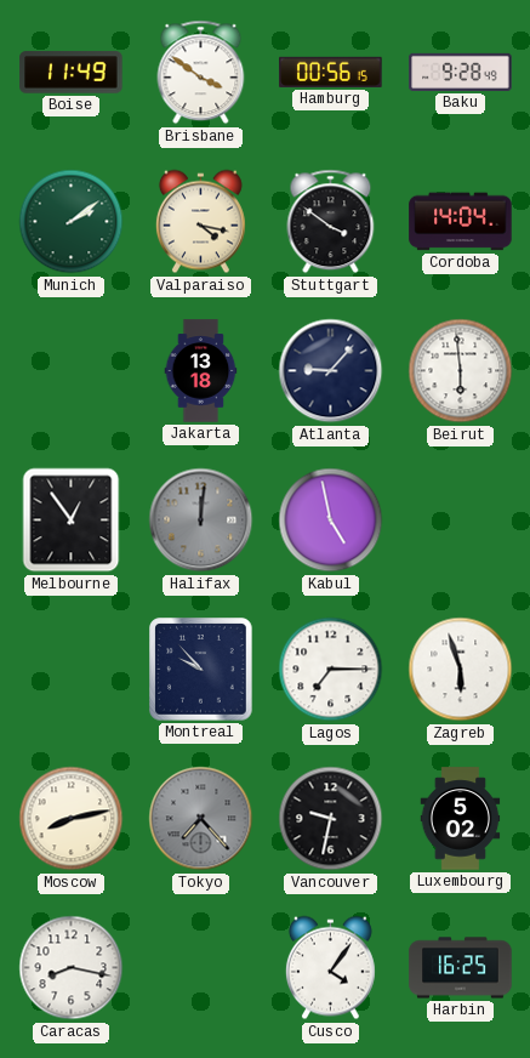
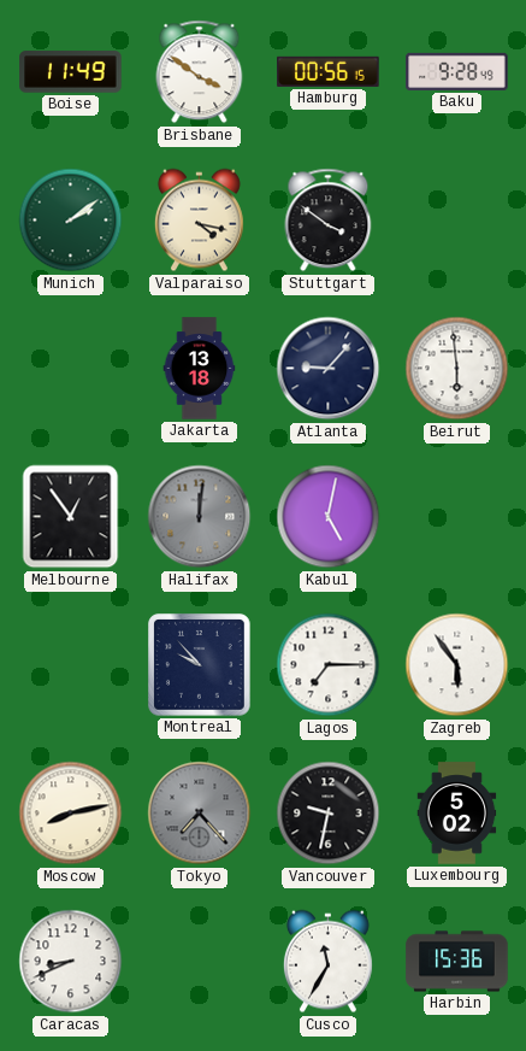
Cordoba: 14:04 -> none
Kabul: 4:58 -> 5:02
Zagreb: 5:57 -> 5:54
Caracas: 8:17 -> 8:41
Cusco: 4:06 -> 11:35
Harbin: 16:25 -> 15:36
